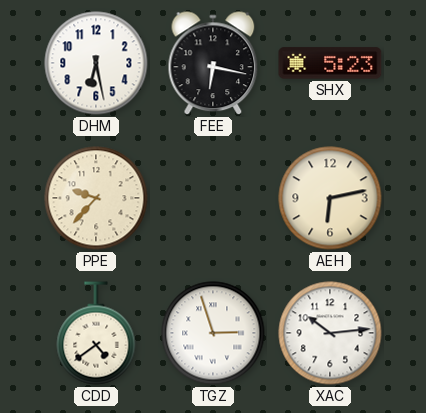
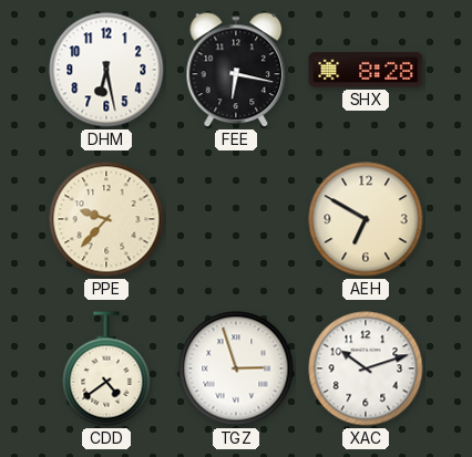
SHX: 5:23 -> 8:28
AEH: 6:13 -> 6:50
XAC: 10:14 -> 10:12
